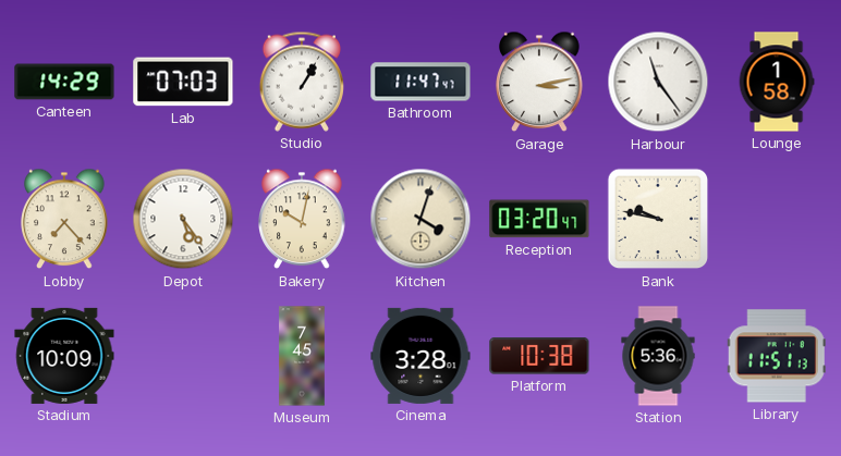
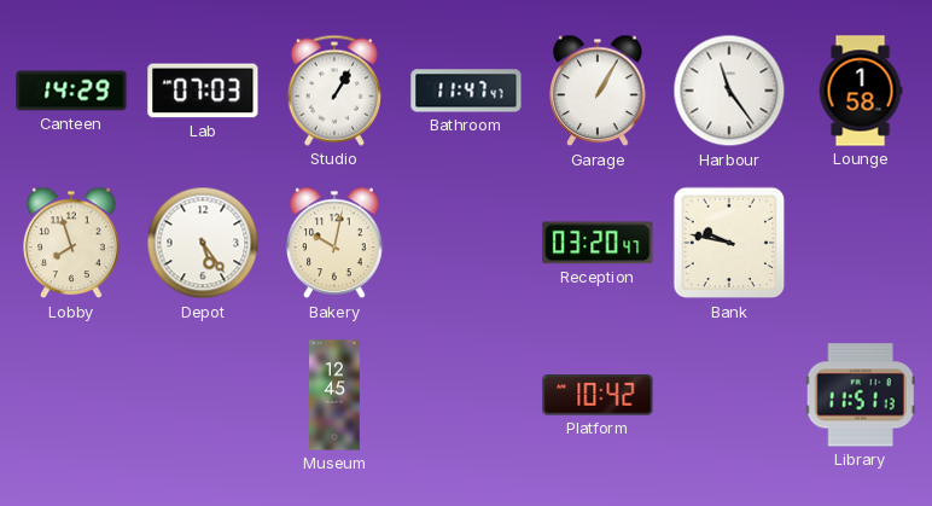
Garage: 3:13 -> 1:05
Lobby: 7:23 -> 7:57
Kitchen: 4:03 -> none
Stadium: 10:09 -> none
Museum: 7:45 -> 12:45
Cinema: 3:28 -> none
Platform: 10:38 -> 10:42
Station: 5:36 -> none
